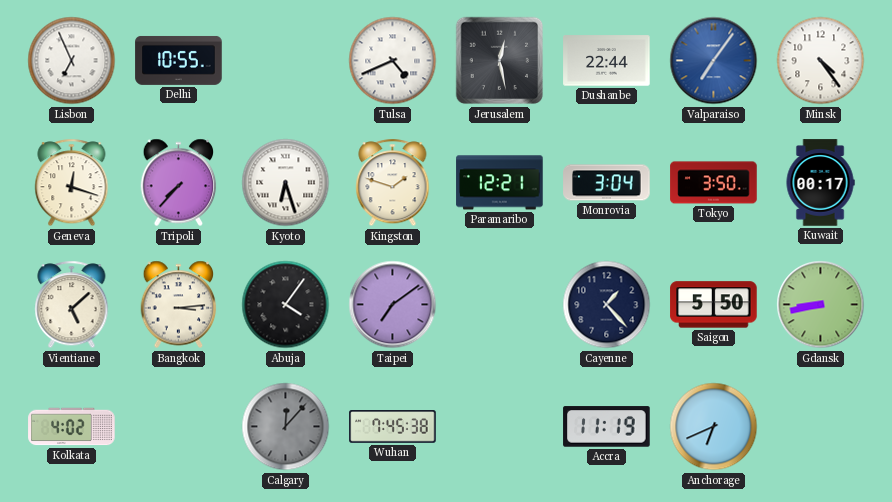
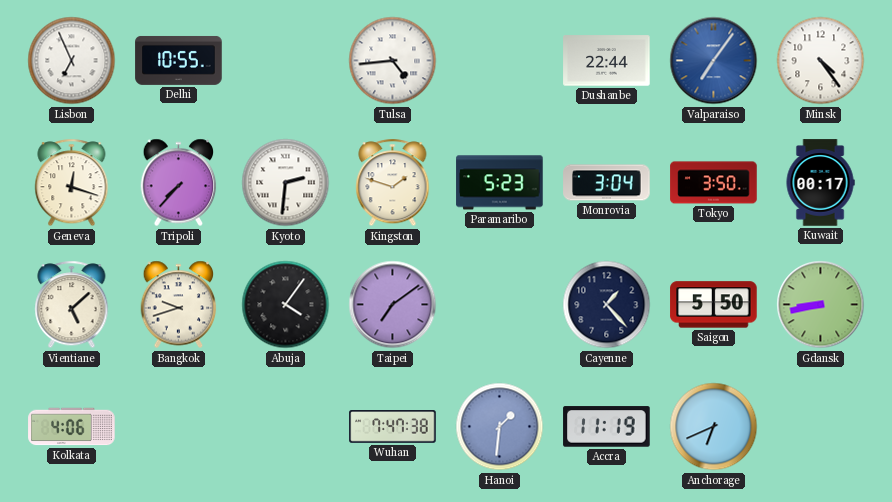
Tulsa: 4:41 -> 4:44
Jerusalem: 12:28 -> none
Kyoto: 6:27 -> 2:31
Paramaribo: 12:21 -> 5:23
Bangkok: 3:14 -> 9:42
Kolkata: 4:02 -> 4:06
Calgary: 12:07 -> none
Wuhan: 7:45 -> 7:47
Hanoi: none -> 1:31
